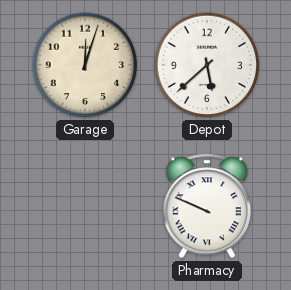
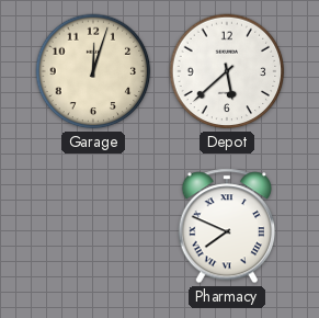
Pharmacy: 9:49 -> 7:49
